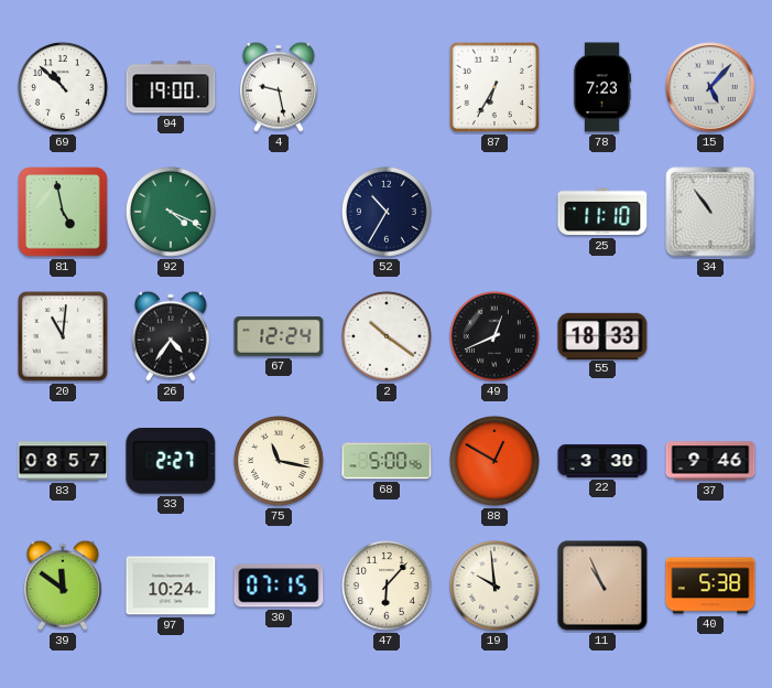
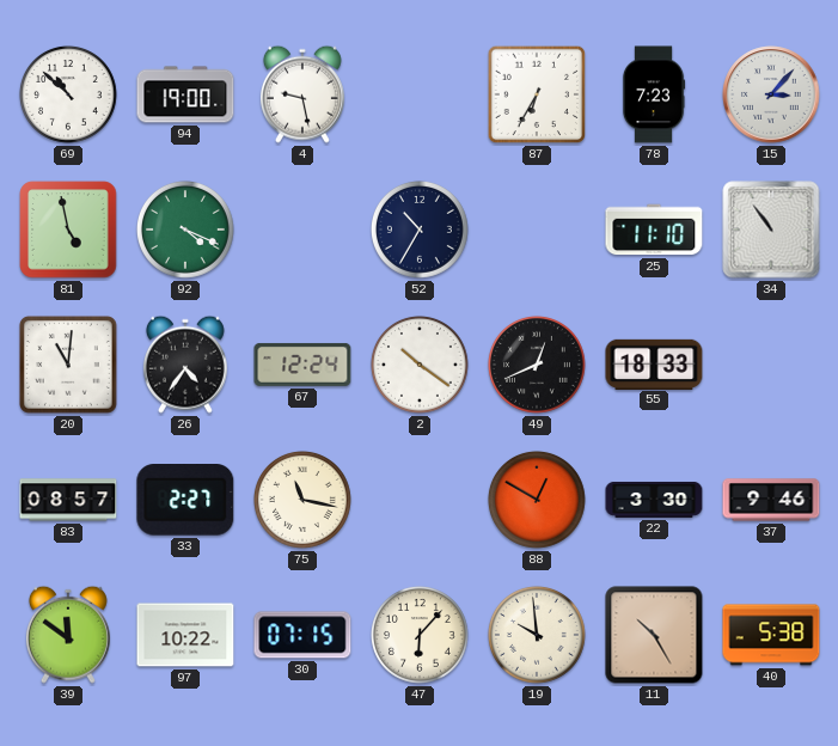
15: 5:07 -> 3:07
68: 5:00 -> none
97: 10:24 -> 10:22
11: 10:56 -> 10:25
